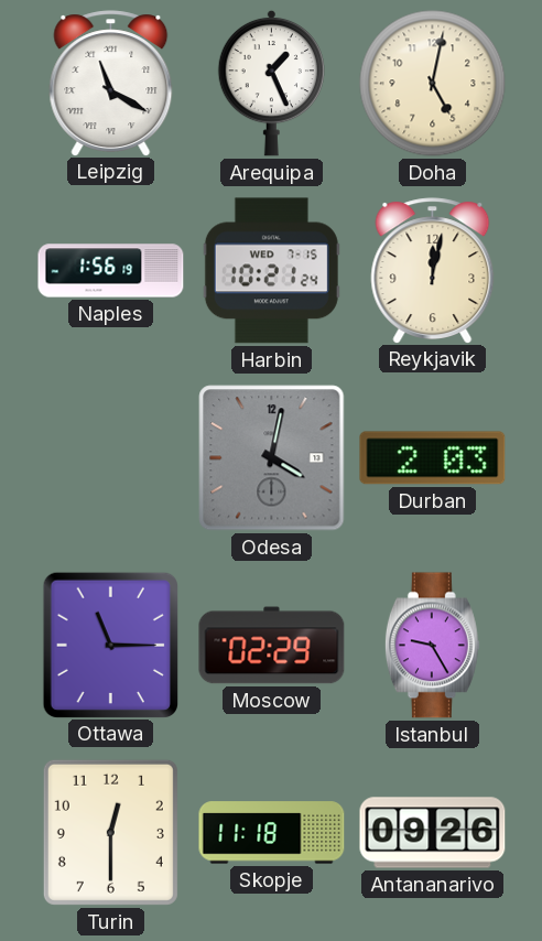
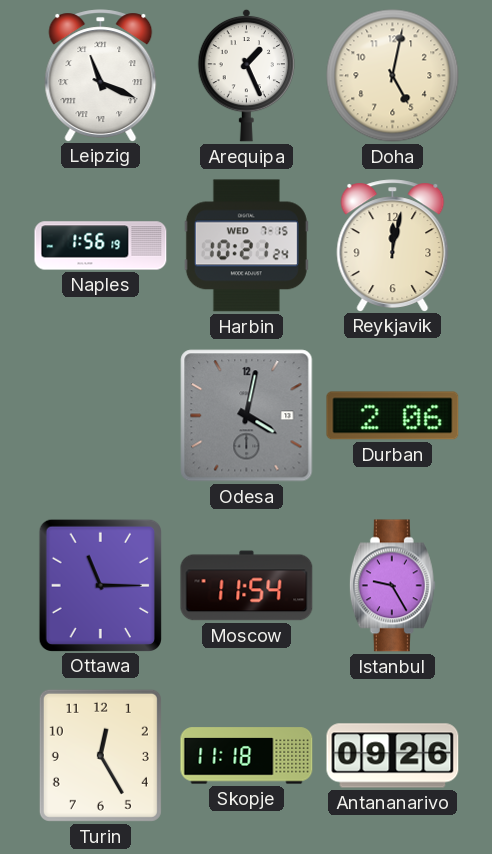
Leipzig: 11:20 -> 11:19
Durban: 2:03 -> 2:06
Moscow: 02:29 -> 11:54
Turin: 12:30 -> 12:25
